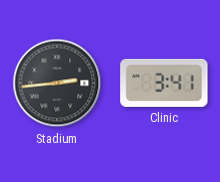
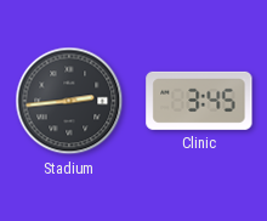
Clinic: 3:41 -> 3:45
